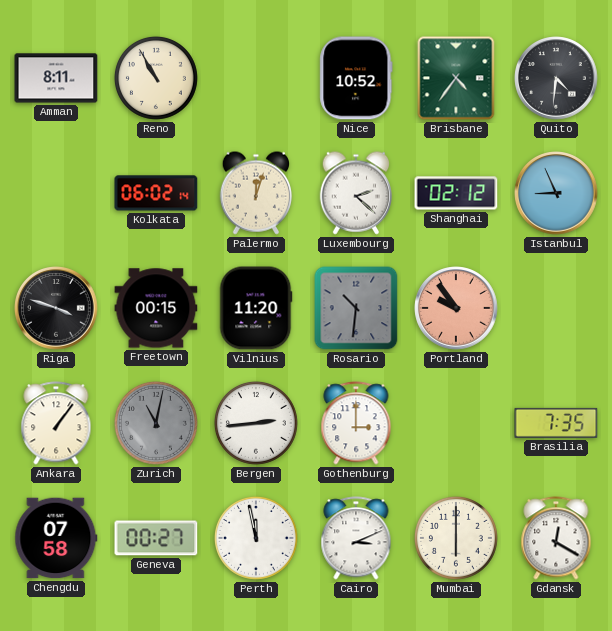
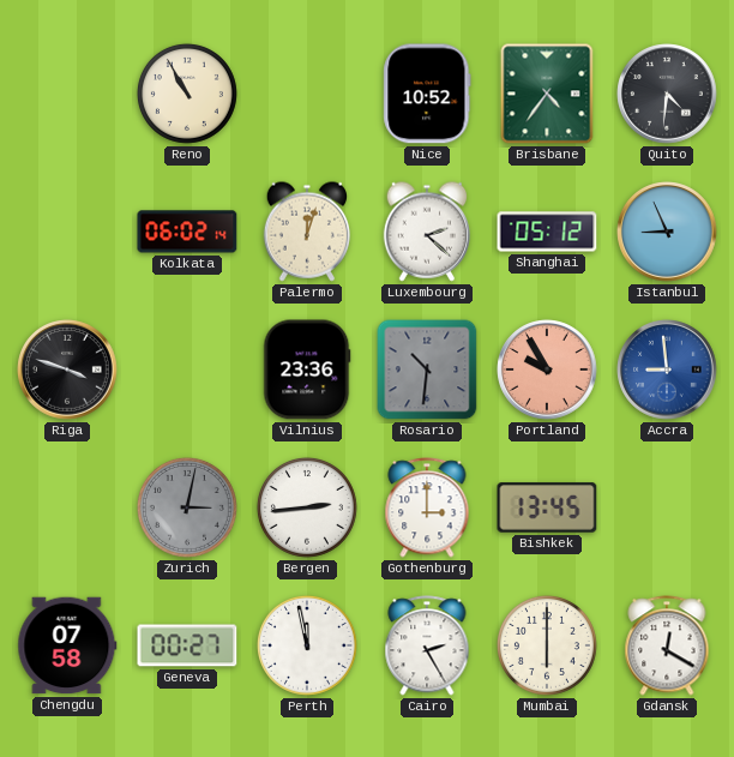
Amman: 8:11 -> none
Shanghai: 02:12 -> 05:12
Freetown: 00:15 -> none
Vilnius: 11:20 -> 23:36
Portland: 9:54 -> 9:55
Accra: none -> 8:59
Ankara: 1:06 -> none
Zurich: 11:02 -> 3:02
Bishkek: none -> 13:45
Brasilia: 7:35 -> none
Cairo: 3:11 -> 2:25
